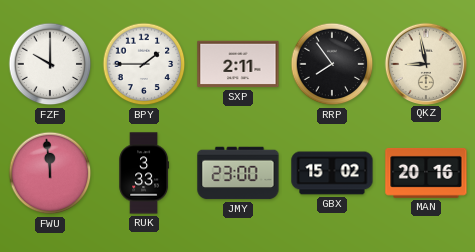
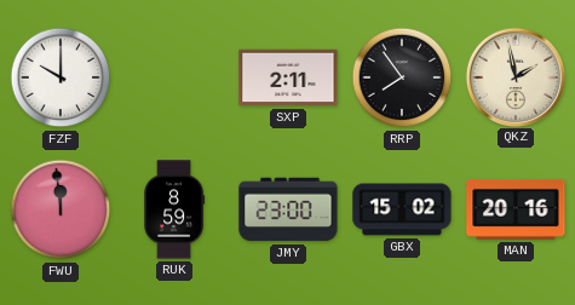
BPY: 1:45 -> none
QKZ: 8:58 -> 1:58
RUK: 3:33 -> 8:59
